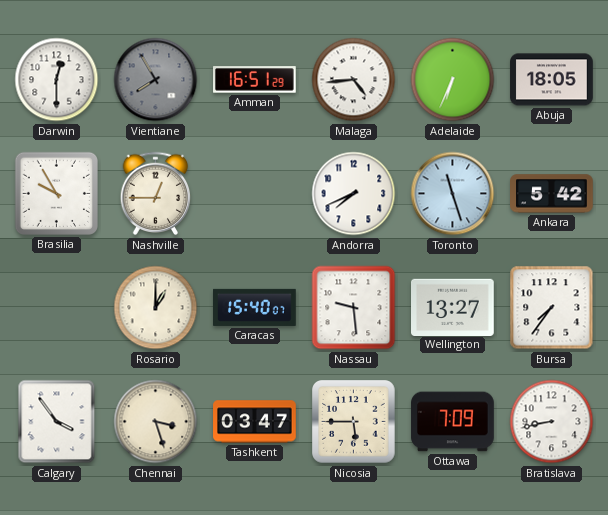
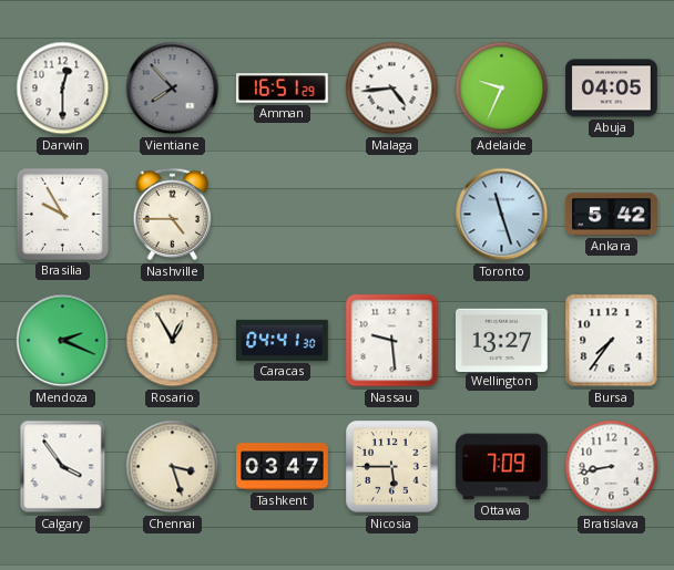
Vientiane: 7:55 -> 7:53
Adelaide: 6:34 -> 9:34
Abuja: 18:05 -> 04:05
Nashville: 12:45 -> 4:45
Andorra: 7:41 -> none
Mendoza: none -> 2:19
Rosario: 1:00 -> 12:55
Caracas: 15:40 -> 04:41
